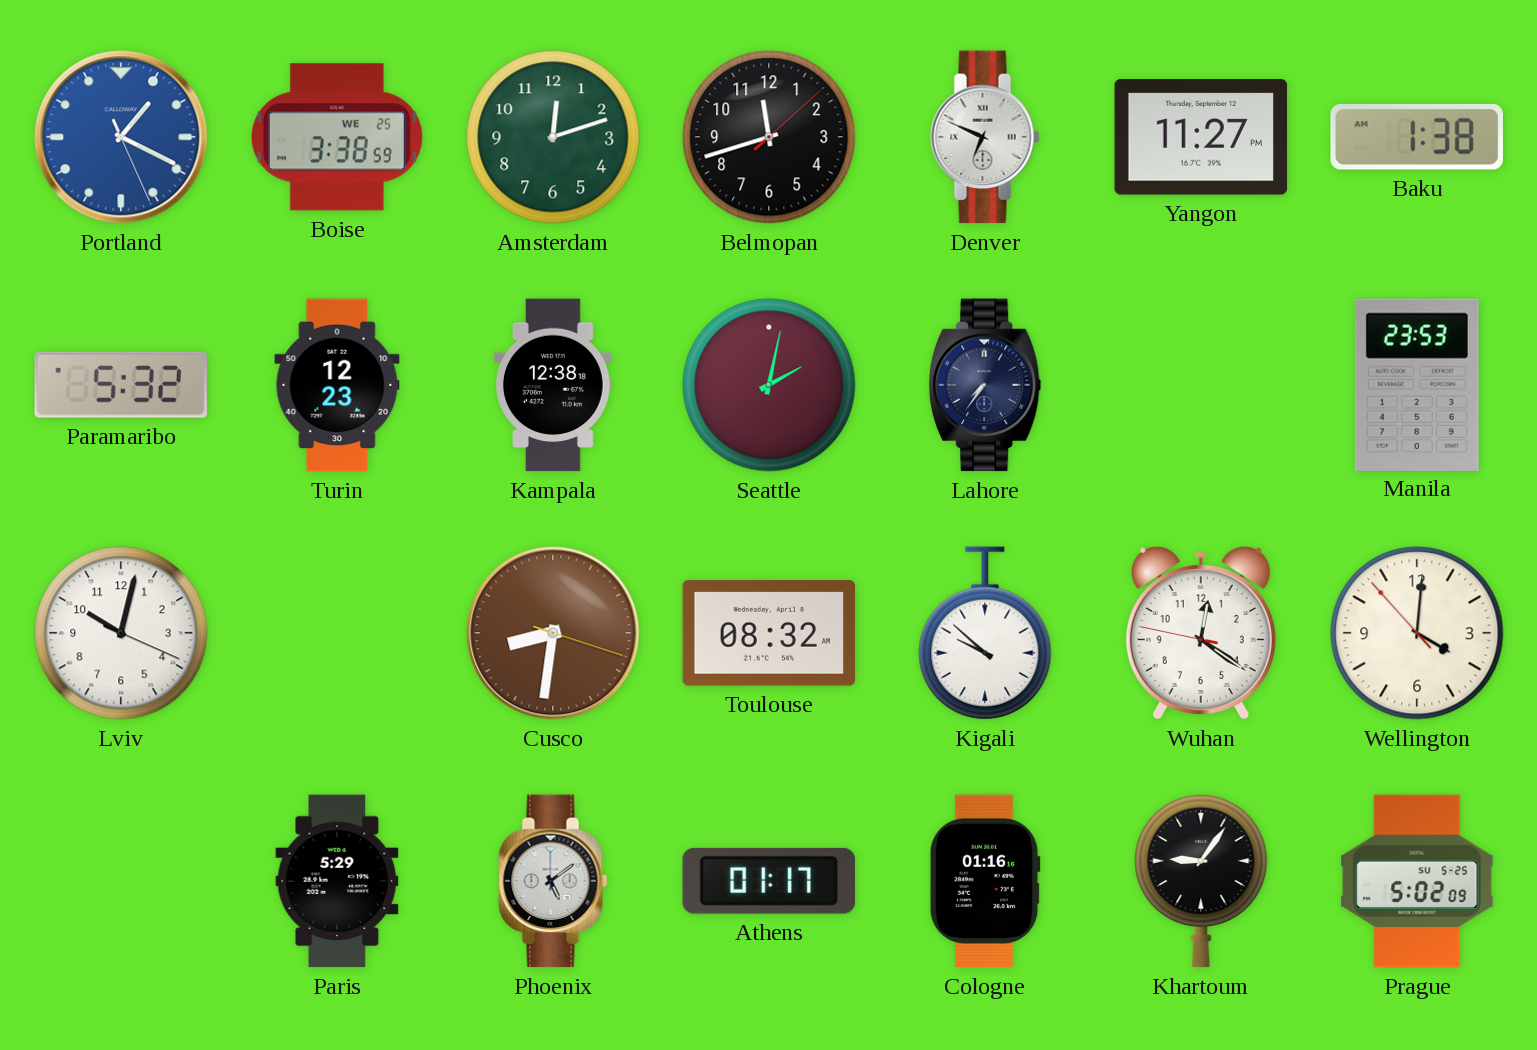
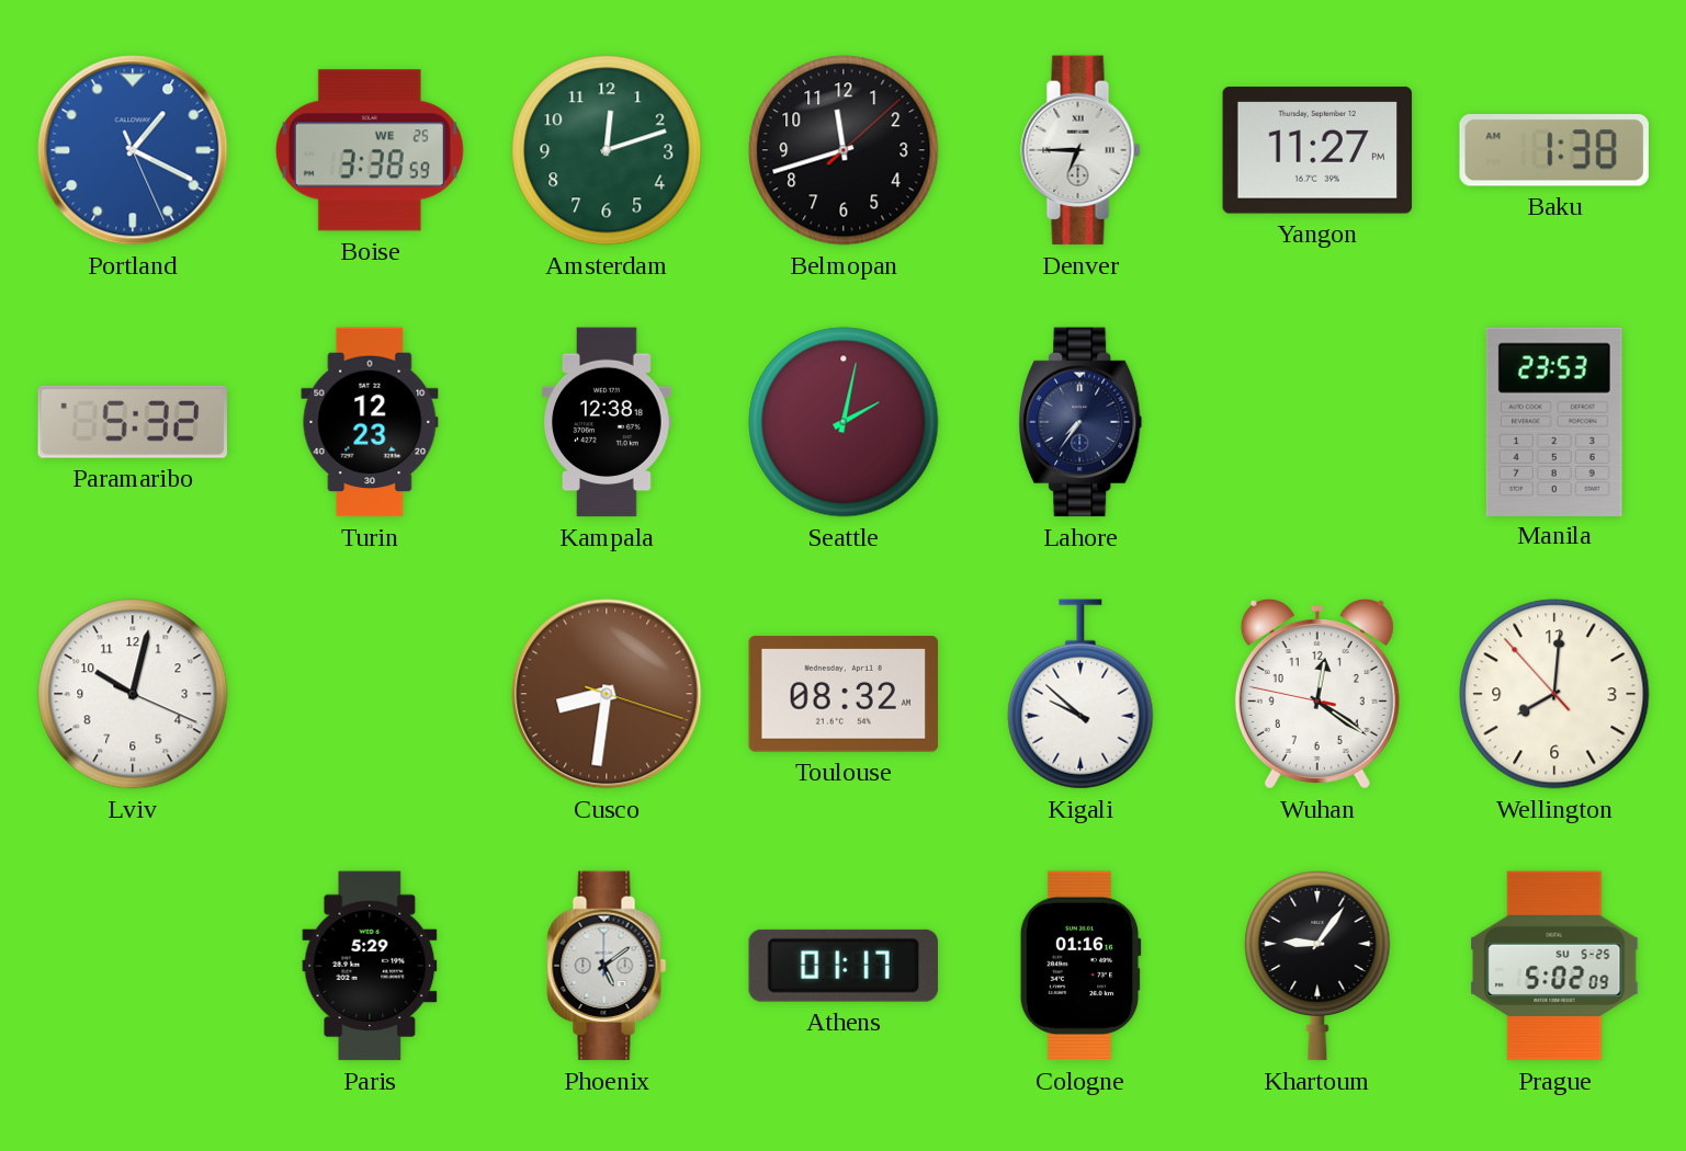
Denver: 6:49 -> 6:45
Wellington: 4:00 -> 8:00
